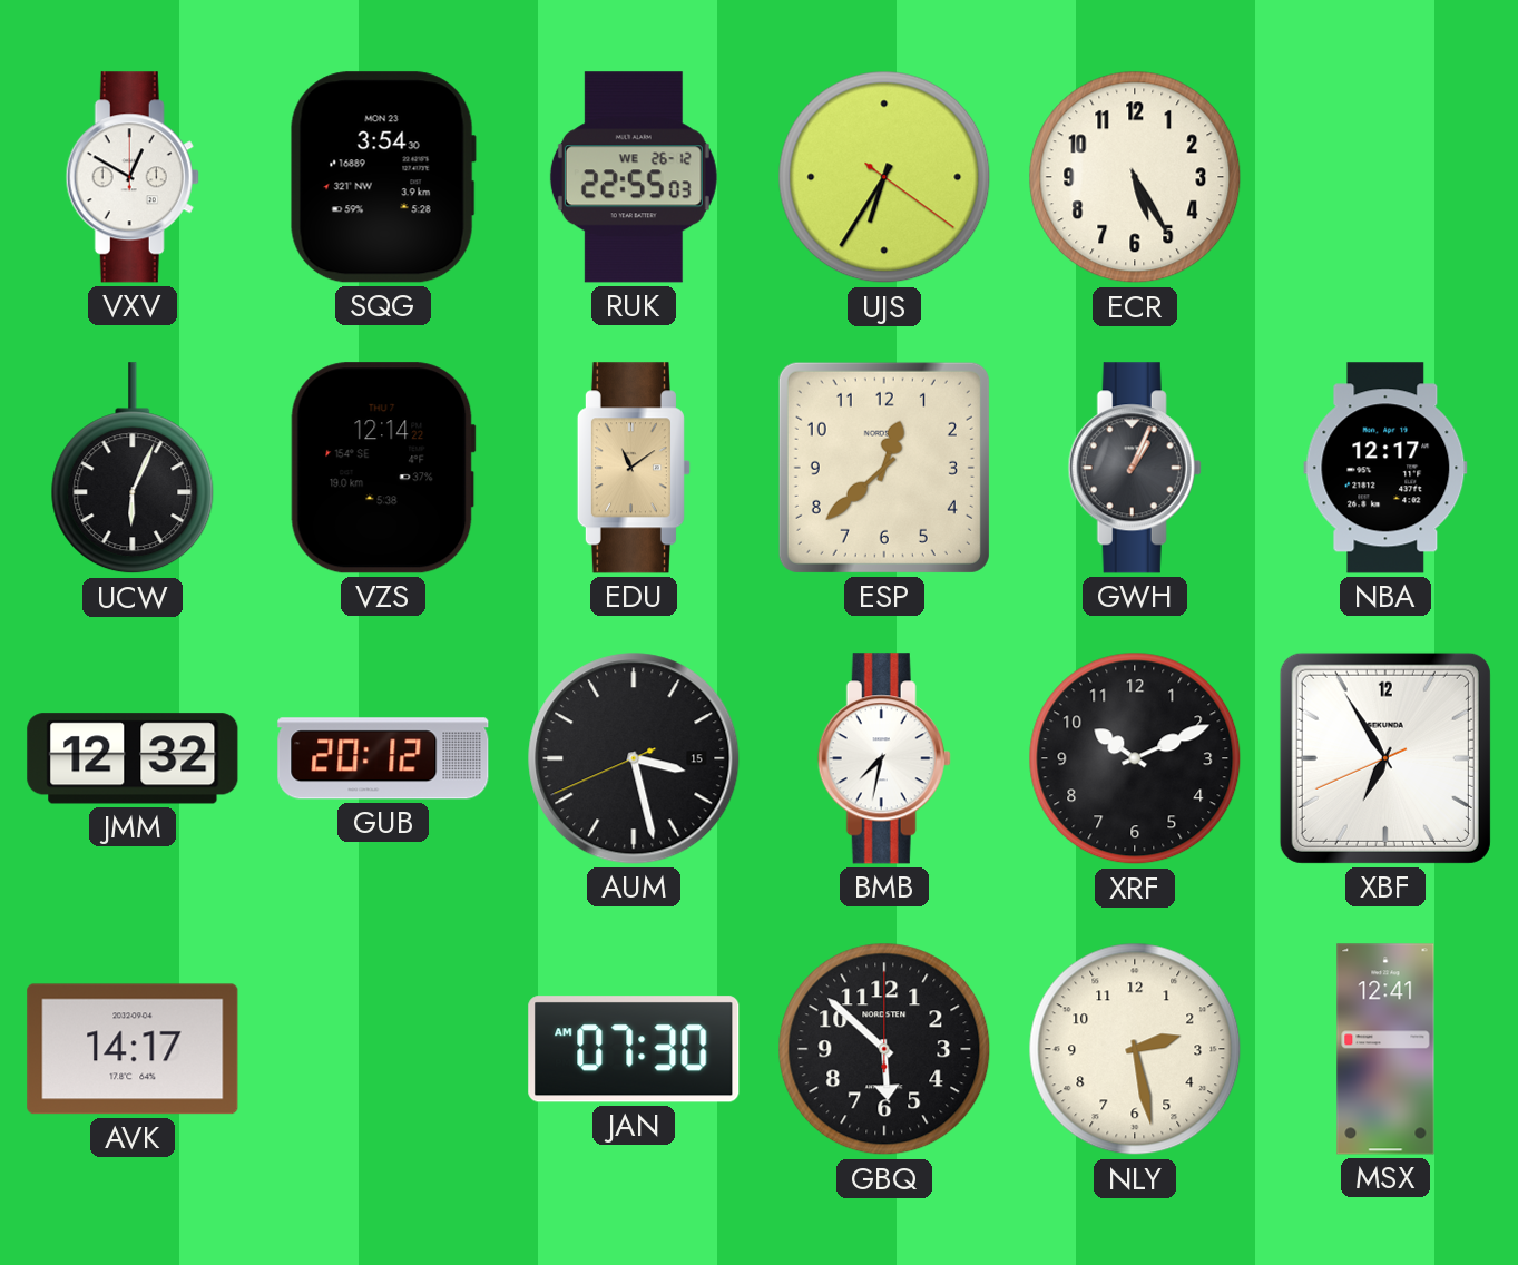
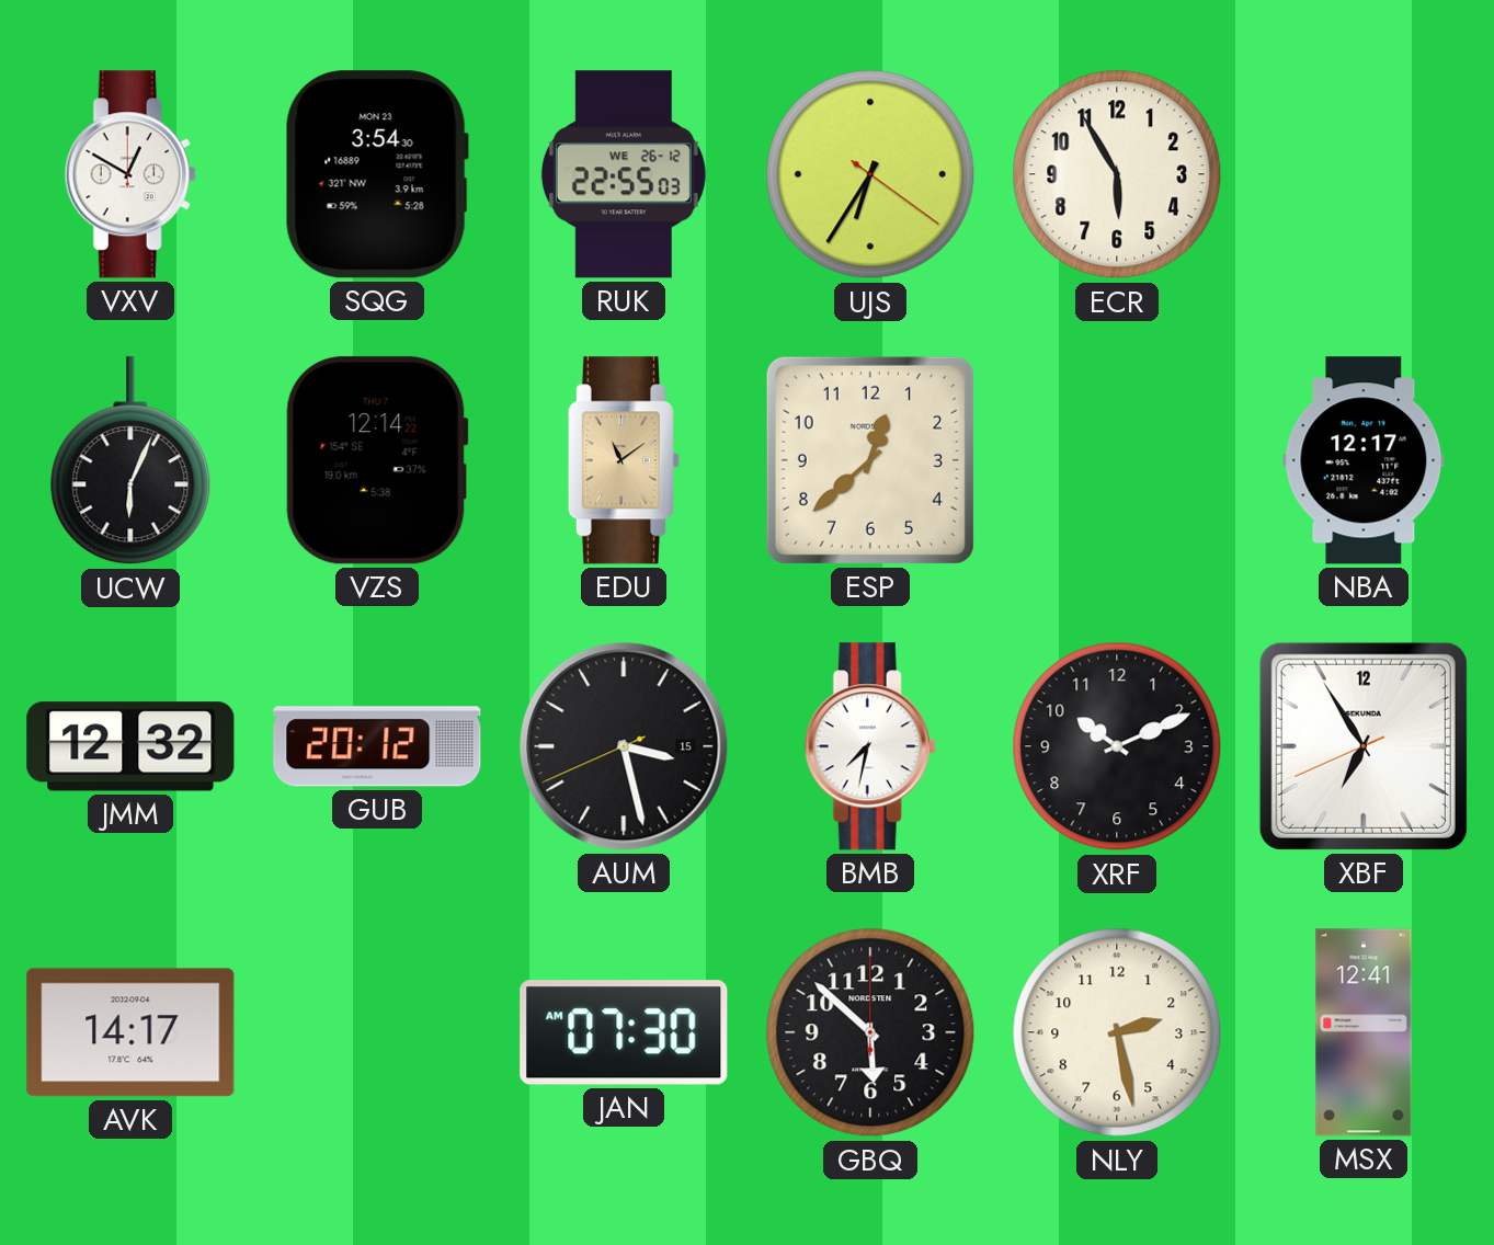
ECR: 5:25 -> 5:55
GWH: 1:04 -> none
